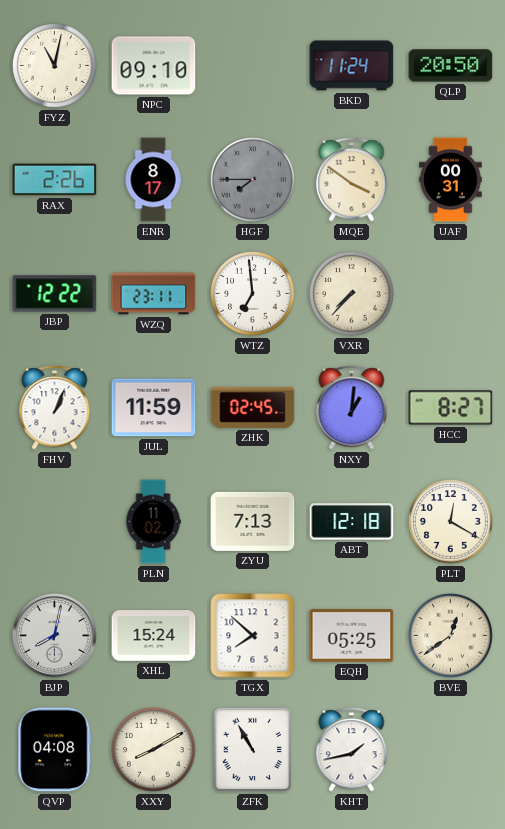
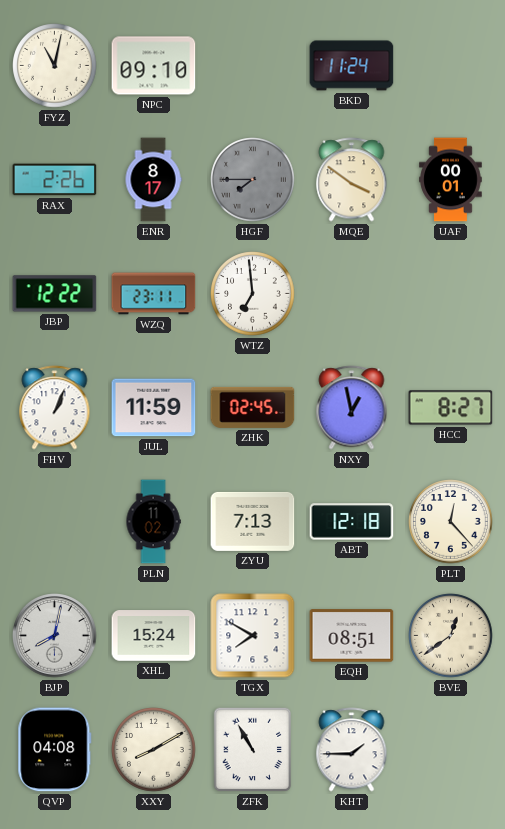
QLP: 20:50 -> none
UAF: 00:31 -> 00:01
VXR: 7:37 -> none
NXY: 1:01 -> 12:58
PLT: 12:20 -> 12:23
TGX: 7:52 -> 7:50
EQH: 05:25 -> 08:51
KHT: 1:43 -> 1:45
